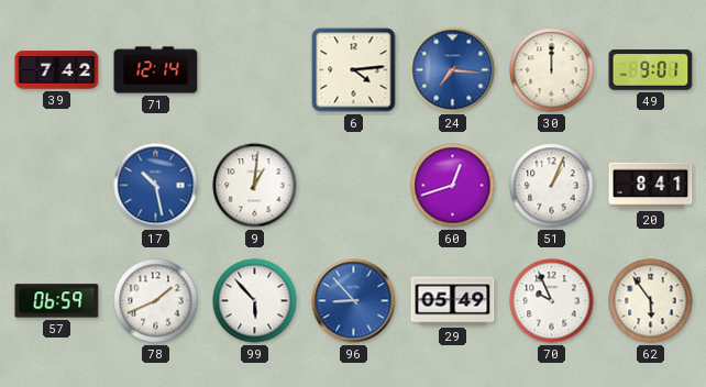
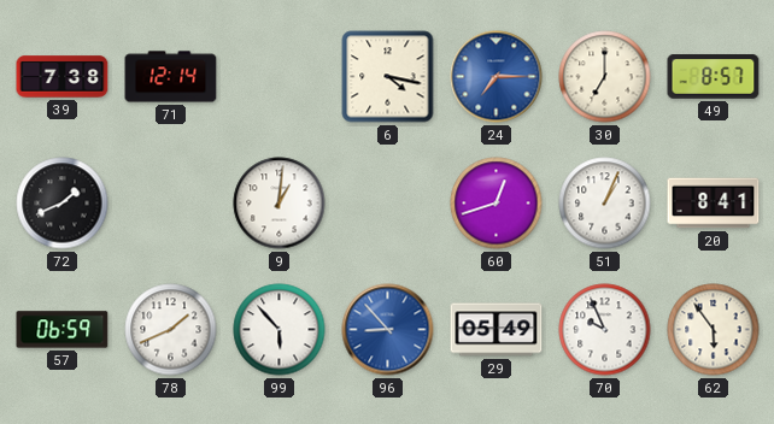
39: 7:42 -> 7:38
6: 4:14 -> 4:17
24: 7:16 -> 7:15
30: 12:00 -> 7:00
49: 9:01 -> 8:57
72: none -> 1:41
17: 10:28 -> none
